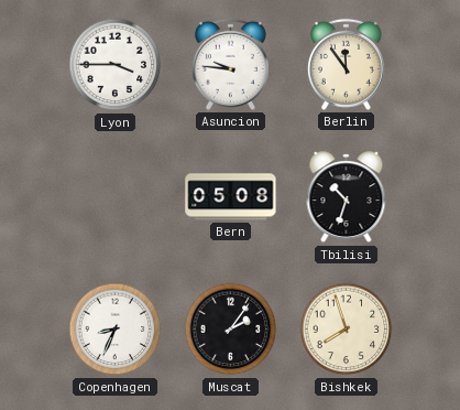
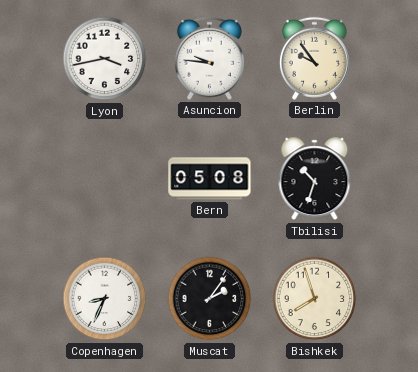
Lyon: 3:45 -> 3:43
Berlin: 11:54 -> 9:54
